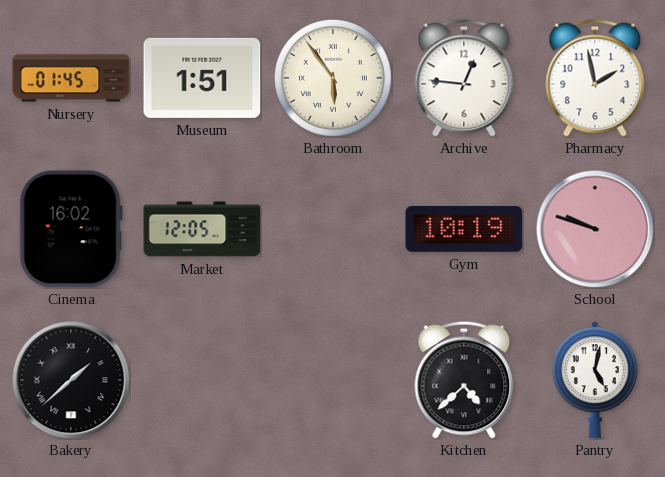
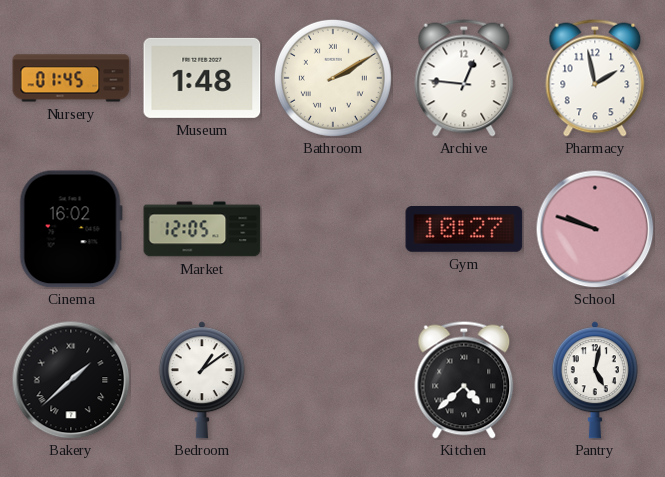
Museum: 1:51 -> 1:48
Bathroom: 5:54 -> 2:10
Gym: 10:19 -> 10:27
Bedroom: none -> 1:09
